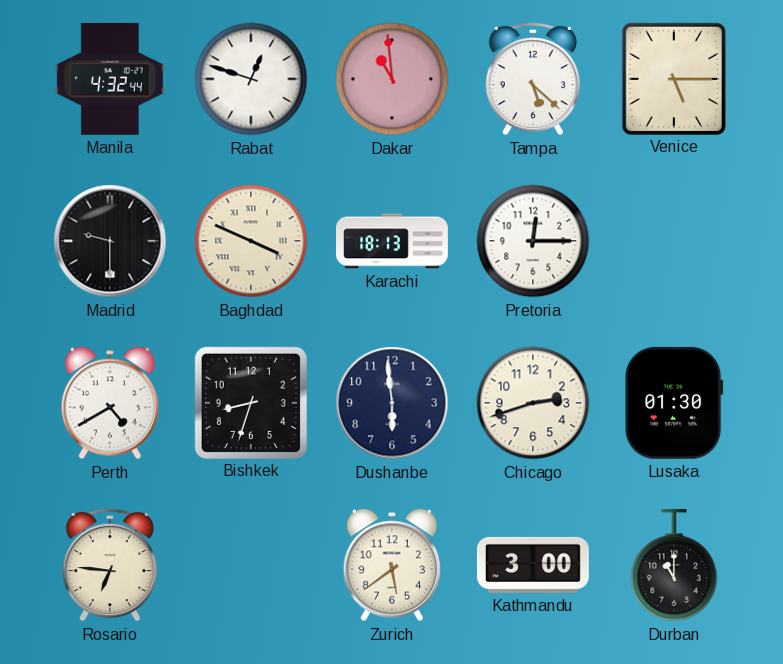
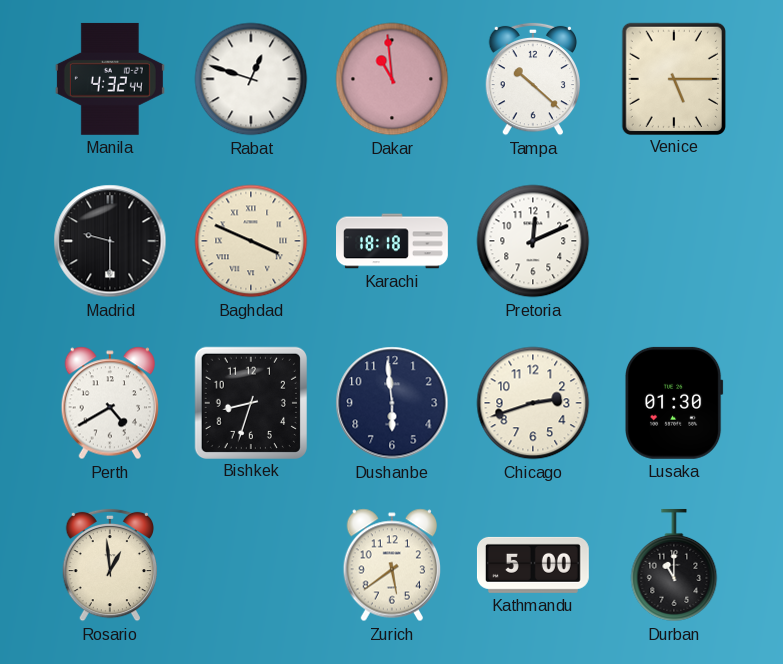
Tampa: 5:22 -> 10:22
Karachi: 18:13 -> 18:18
Pretoria: 12:15 -> 12:11
Rosario: 6:46 -> 12:59
Kathmandu: 3:00 -> 5:00
